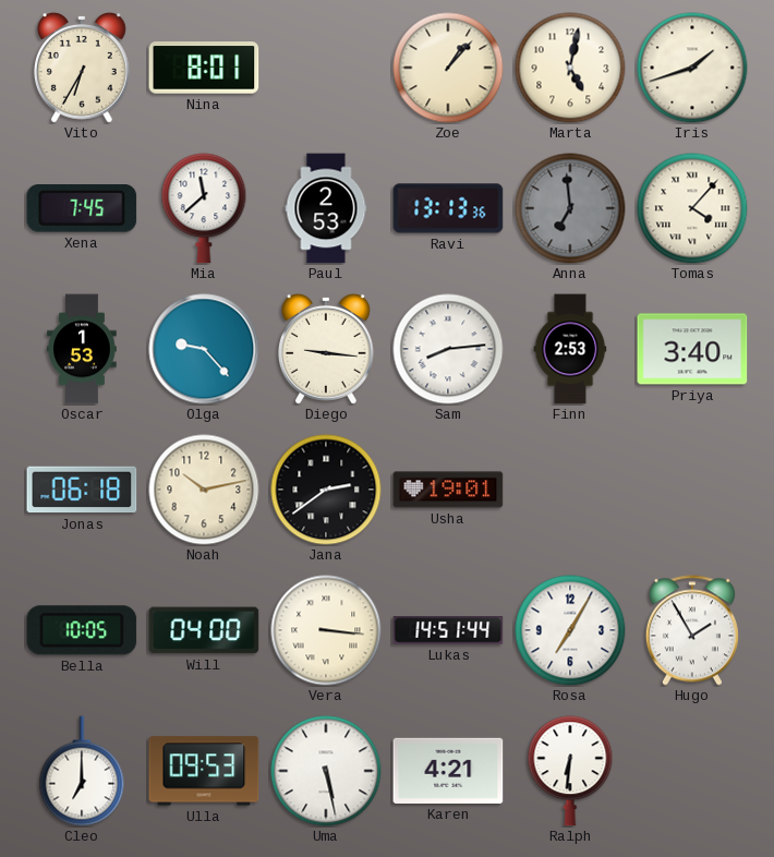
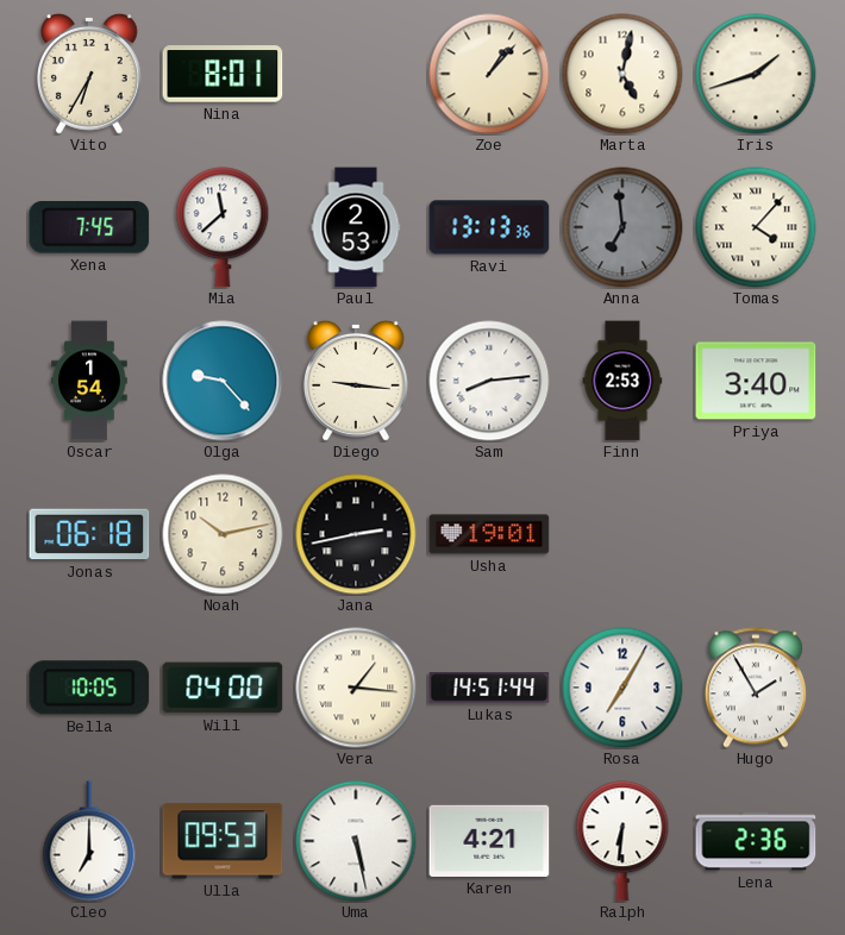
Oscar: 1:53 -> 1:54
Jana: 2:39 -> 2:43
Vera: 3:16 -> 1:16
Lena: none -> 2:36
